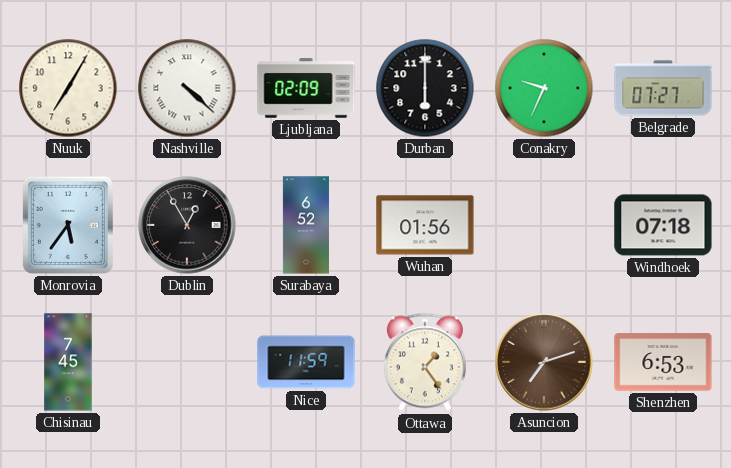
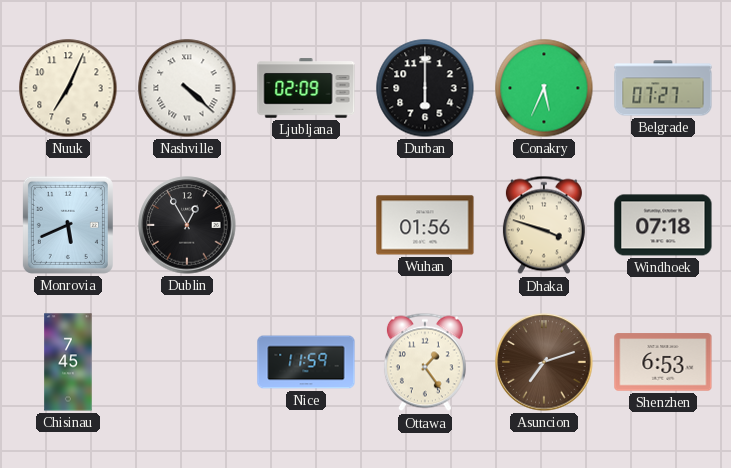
Nuuk: 7:05 -> 7:04
Conakry: 9:34 -> 5:34
Monrovia: 5:36 -> 5:41
Surabaya: 6:52 -> none
Dhaka: none -> 3:48
